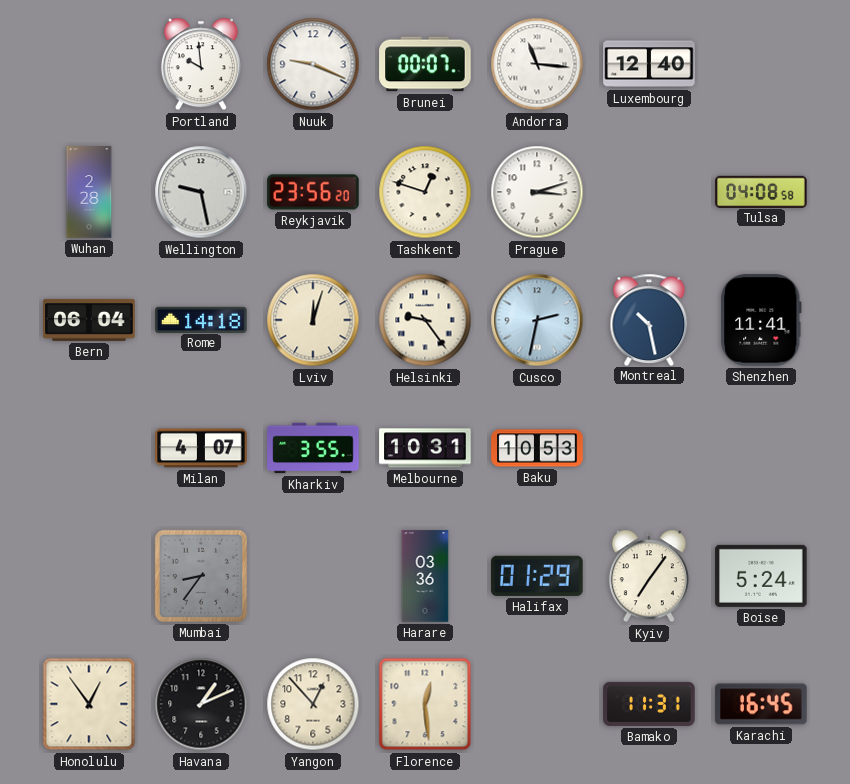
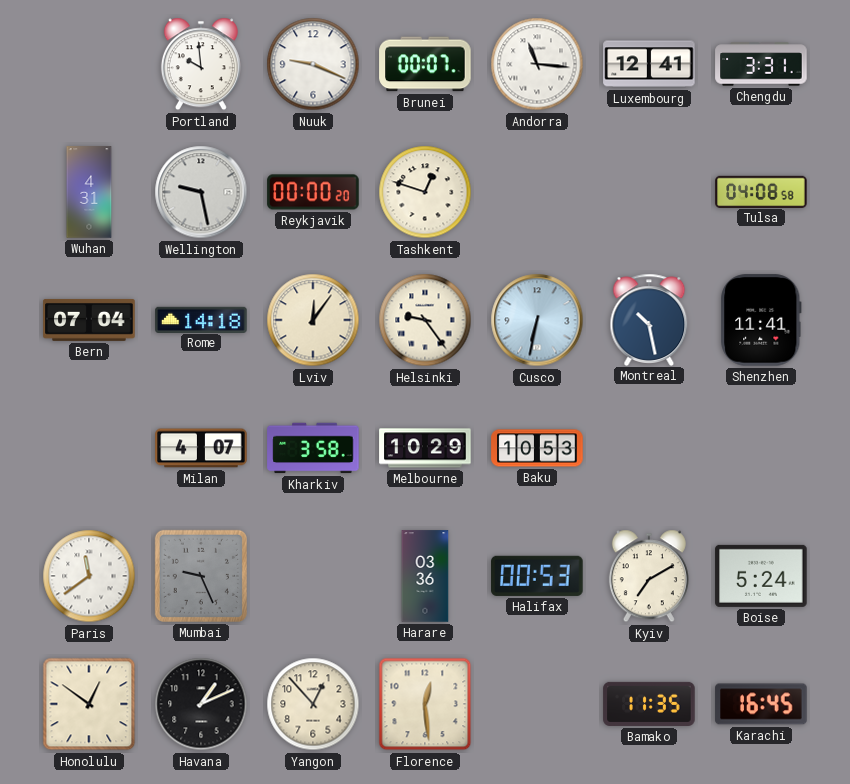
Luxembourg: 12:40 -> 12:41
Chengdu: none -> 3:31
Wuhan: 2:28 -> 4:31
Reykjavik: 23:56 -> 00:00
Prague: 3:12 -> none
Bern: 06:04 -> 07:04
Lviv: 12:03 -> 12:06
Cusco: 2:32 -> 6:32
Kharkiv: 3:55 -> 3:58
Melbourne: 10:31 -> 10:29
Paris: none -> 11:39
Mumbai: 8:36 -> 9:26
Halifax: 01:29 -> 00:53
Kyiv: 7:06 -> 7:10
Honolulu: 12:54 -> 12:51
Bamako: 11:31 -> 11:35
